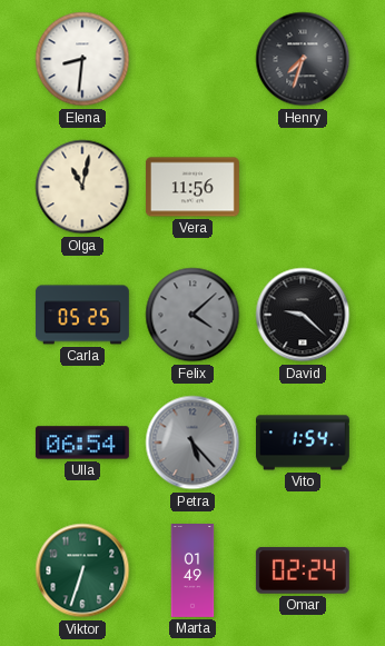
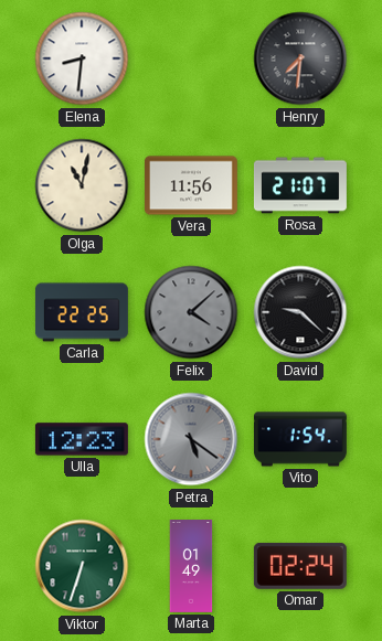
Henry: 7:33 -> 7:31
Rosa: none -> 21:07
Carla: 05:25 -> 22:25
Ulla: 06:54 -> 12:23
Petra: 5:23 -> 5:21
